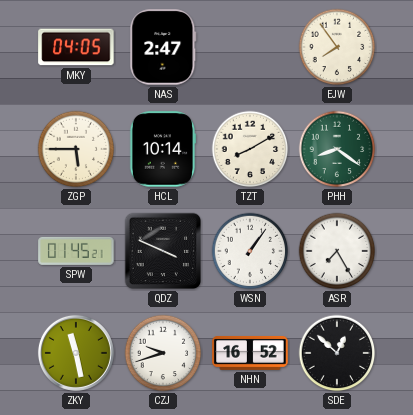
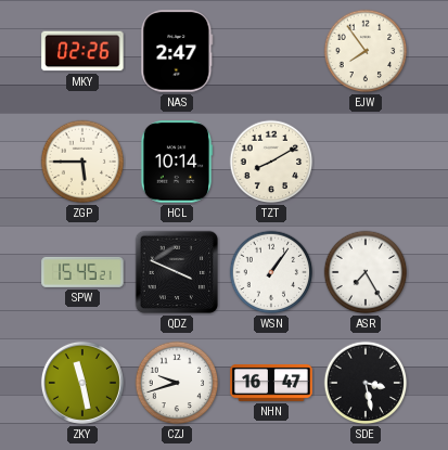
MKY: 04:05 -> 02:26
PHH: 8:21 -> none
SPW: 01:45 -> 15:45
NHN: 16:52 -> 16:47
SDE: 12:52 -> 3:28
